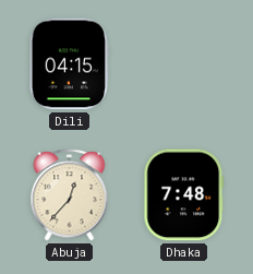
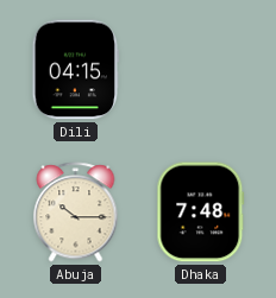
Abuja: 12:37 -> 10:15
